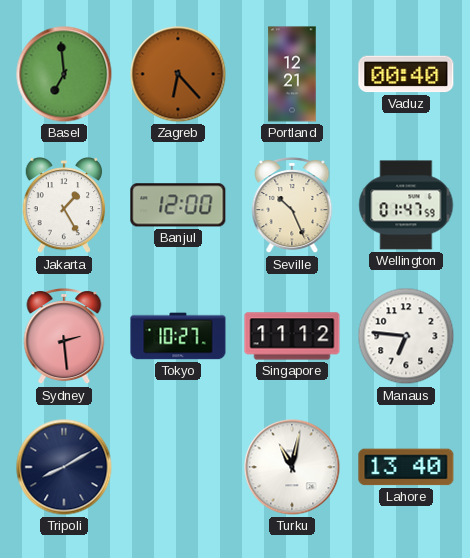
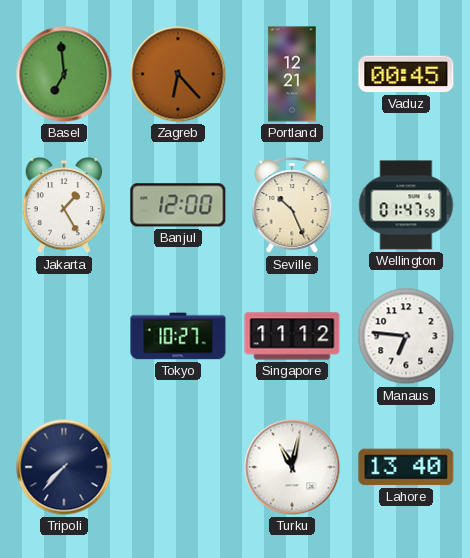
Vaduz: 00:40 -> 00:45
Sydney: 2:29 -> none
Tripoli: 8:10 -> 7:37
